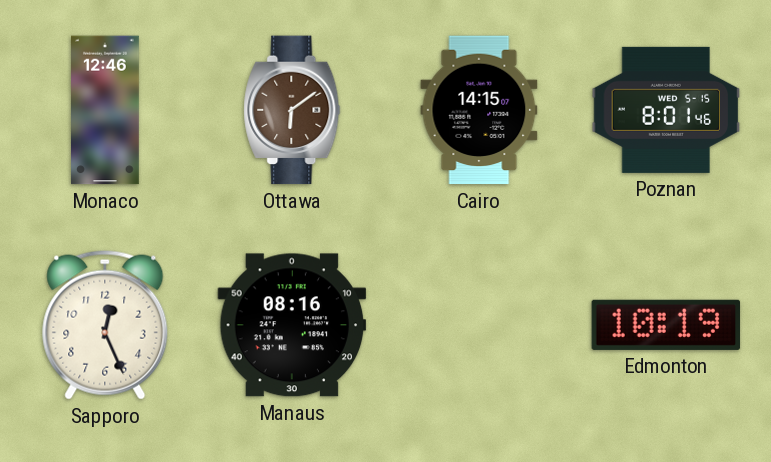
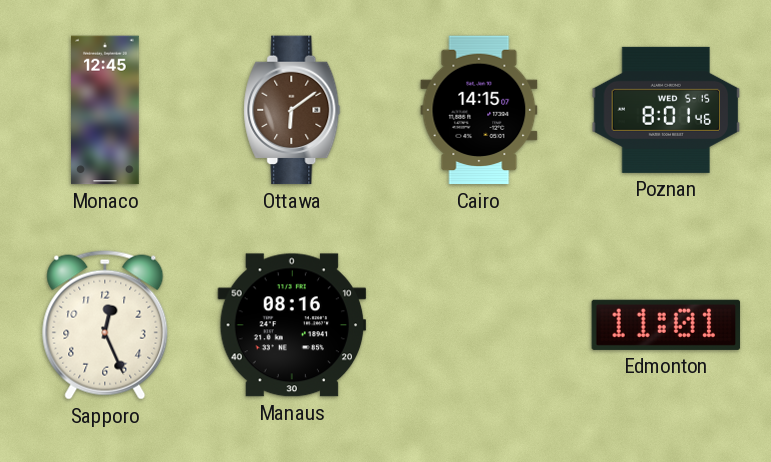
Monaco: 12:46 -> 12:45
Edmonton: 10:19 -> 11:01
